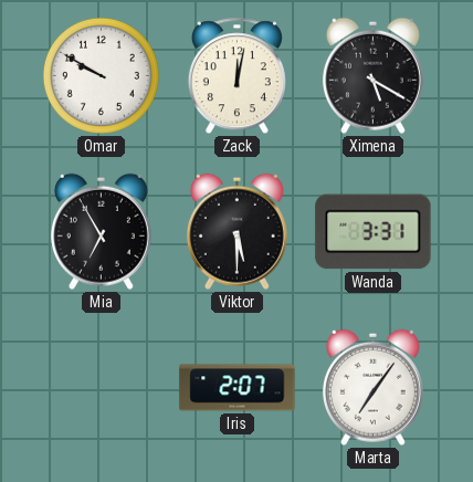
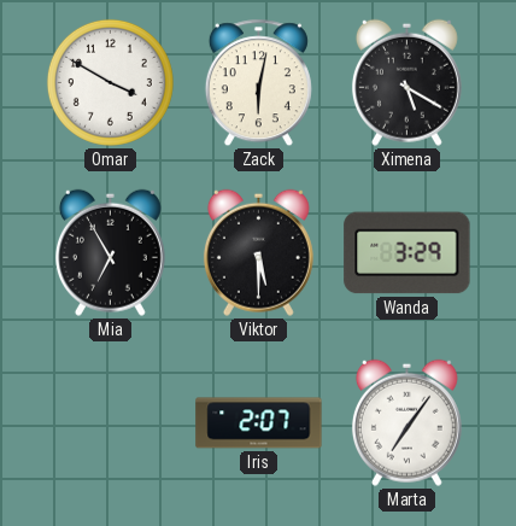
Omar: 9:50 -> 3:50
Zack: 12:02 -> 6:02
Wanda: 3:31 -> 3:29
